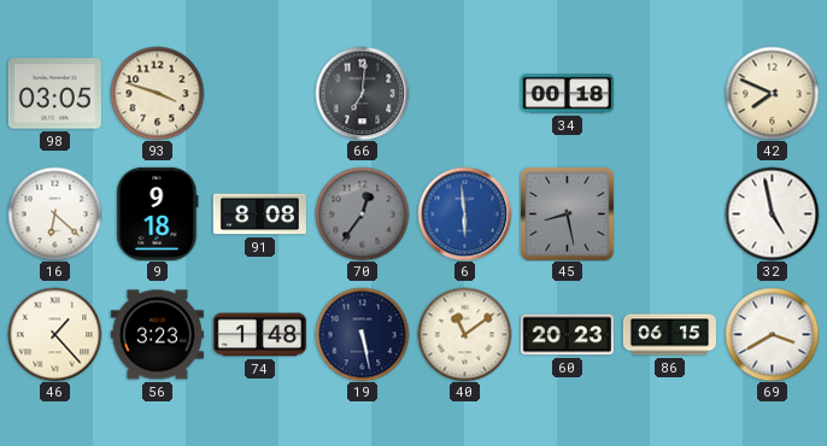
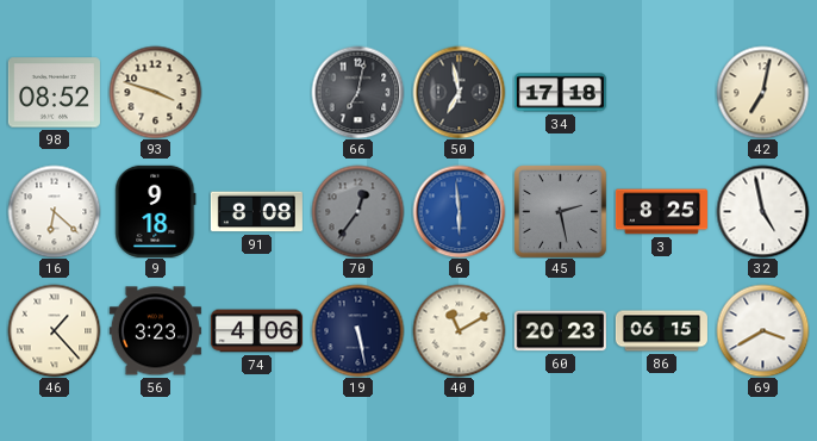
98: 03:05 -> 08:52
66: 7:01 -> 7:02
50: none -> 6:58
34: 00:18 -> 17:18
42: 7:49 -> 7:02
45: 8:28 -> 2:28
3: none -> 8:25
74: 1:48 -> 4:06
40: 11:09 -> 11:10
